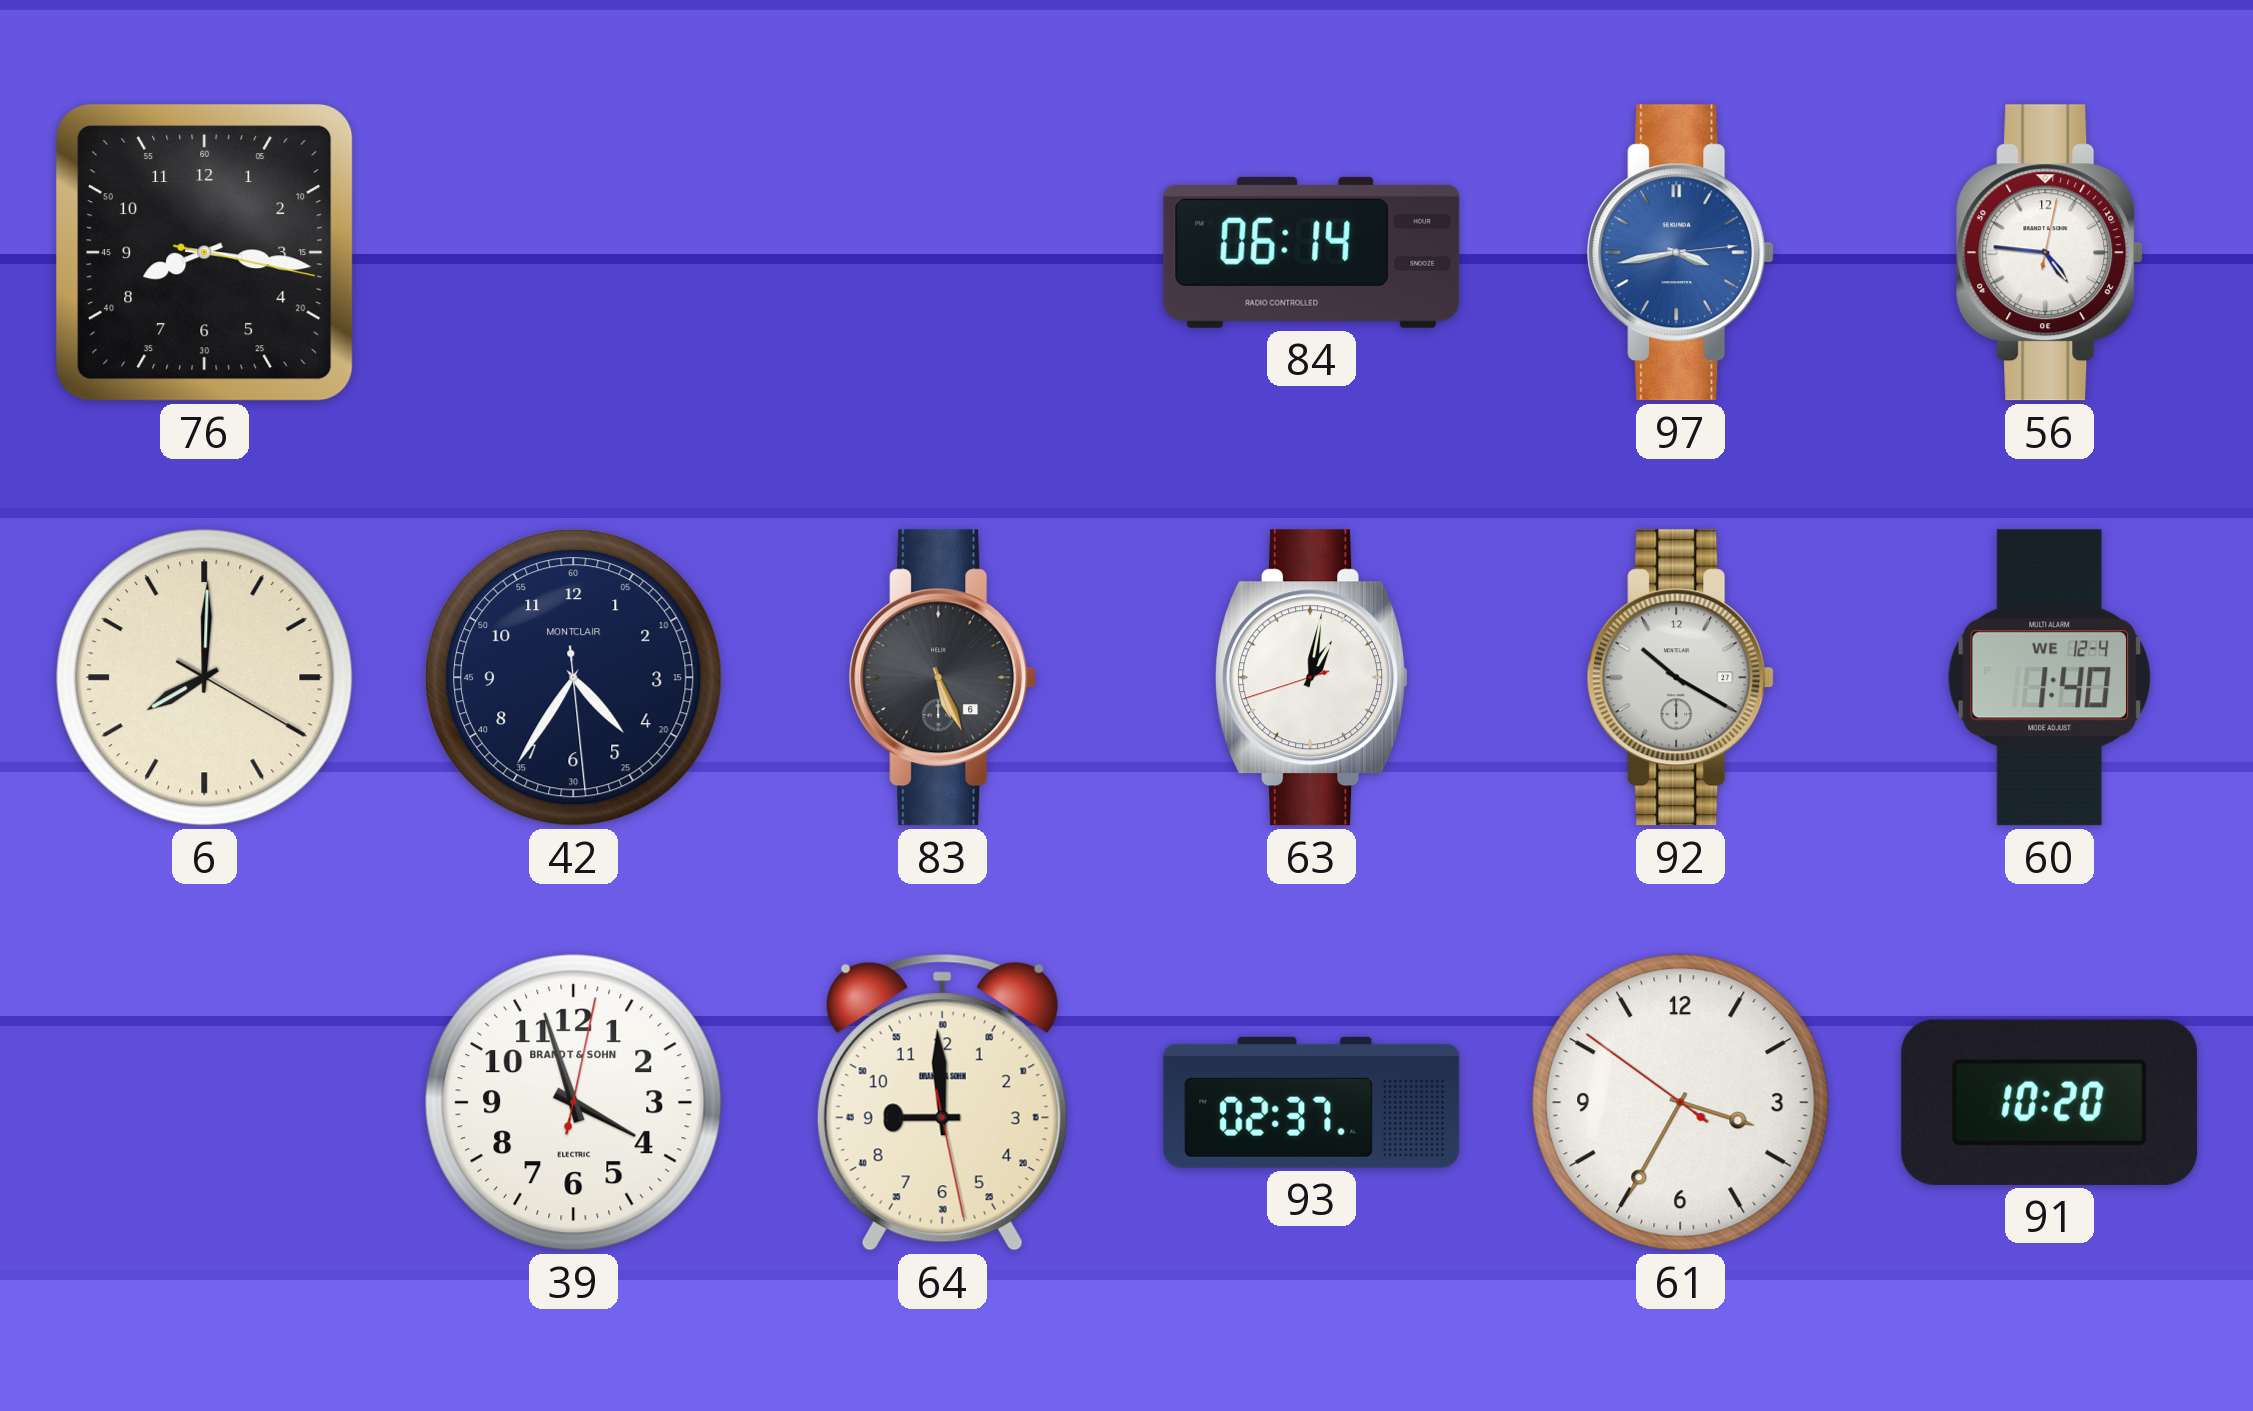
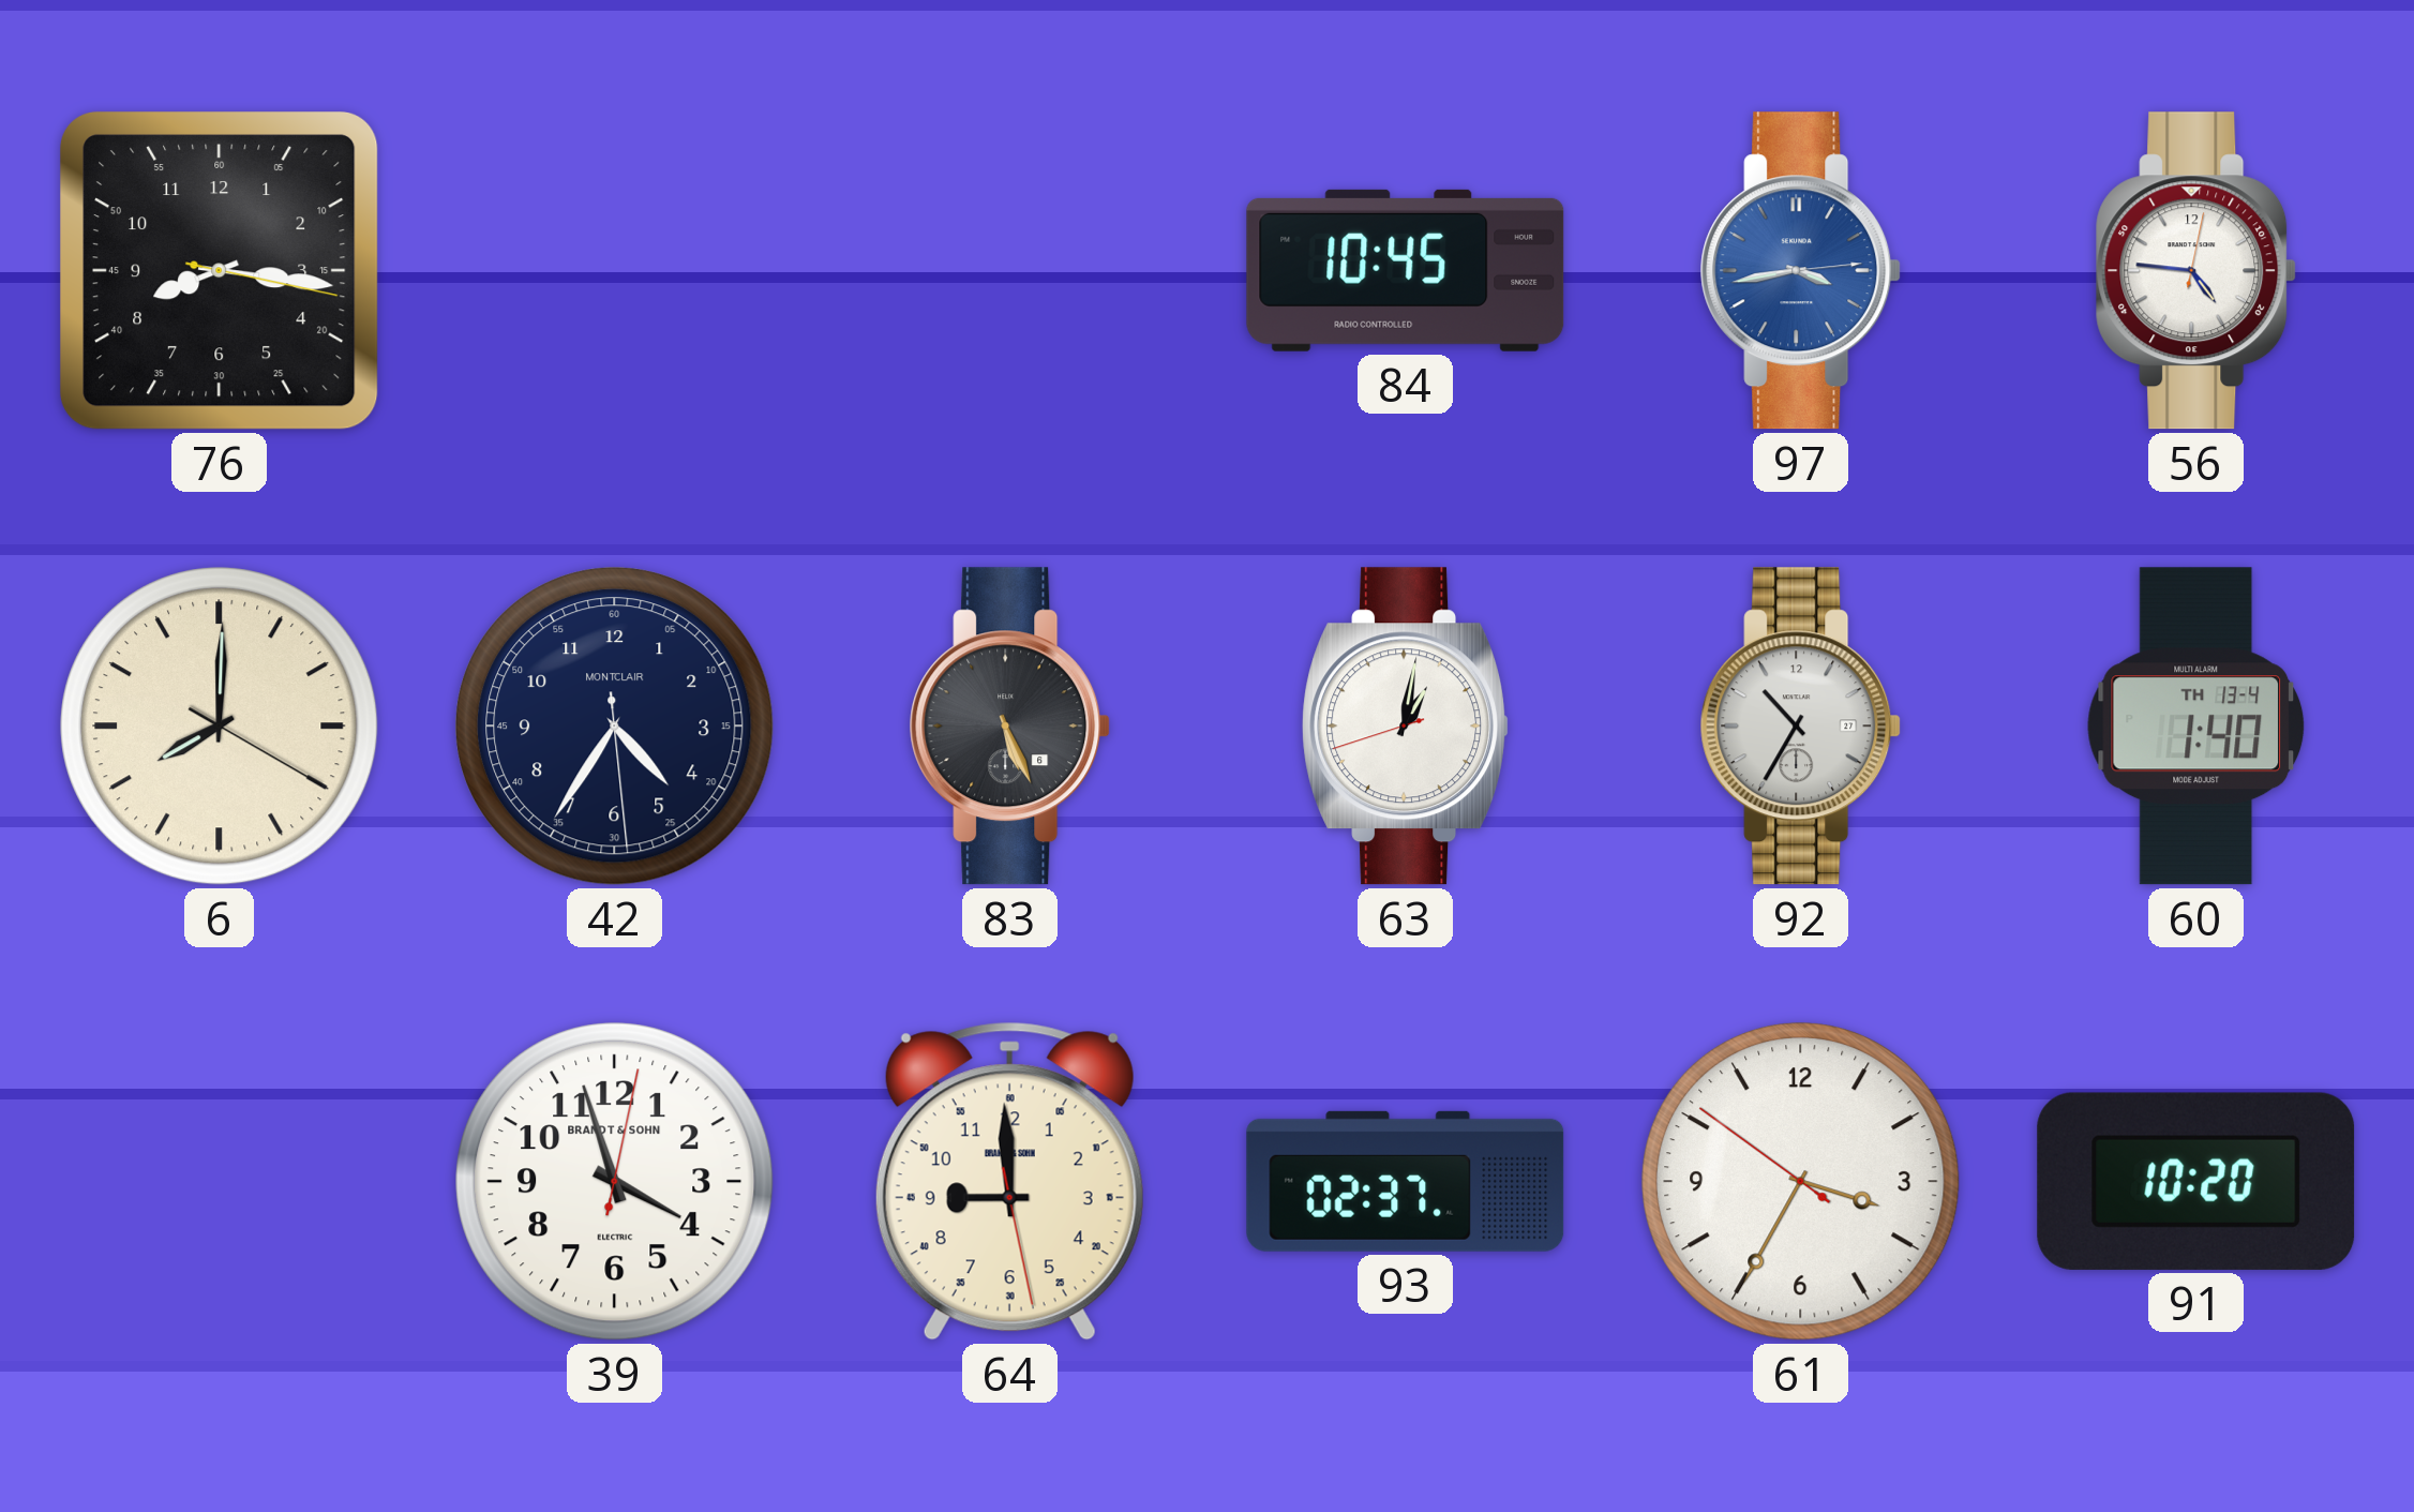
84: 06:14 -> 10:45
92: 10:20 -> 10:35
60 date: WE 12-4 -> TH 13-4
